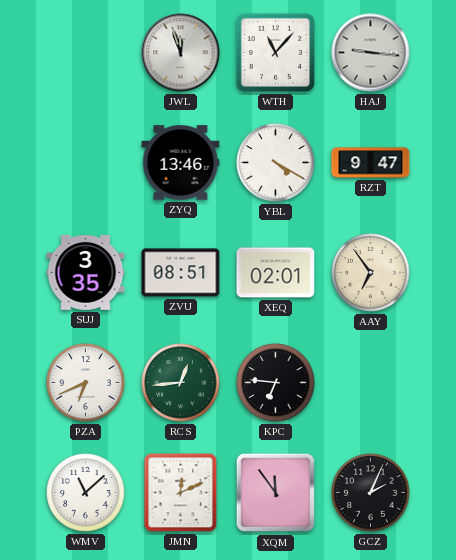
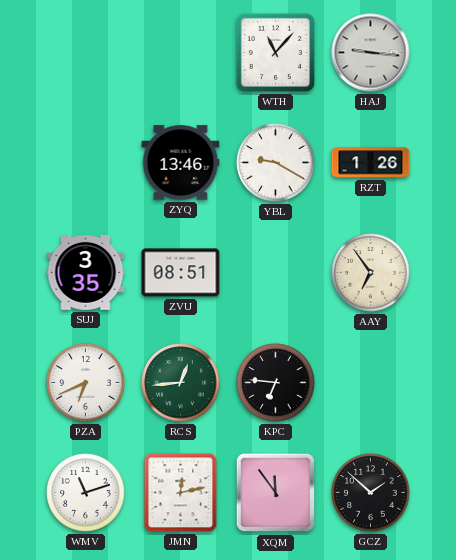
JWL: 11:57 -> none
YBL: 4:20 -> 9:20
RZT: 9:47 -> 1:26
XEQ: 02:01 -> none
WMV: 11:08 -> 11:12
JMN: 12:11 -> 12:13
GCZ: 2:04 -> 1:52
